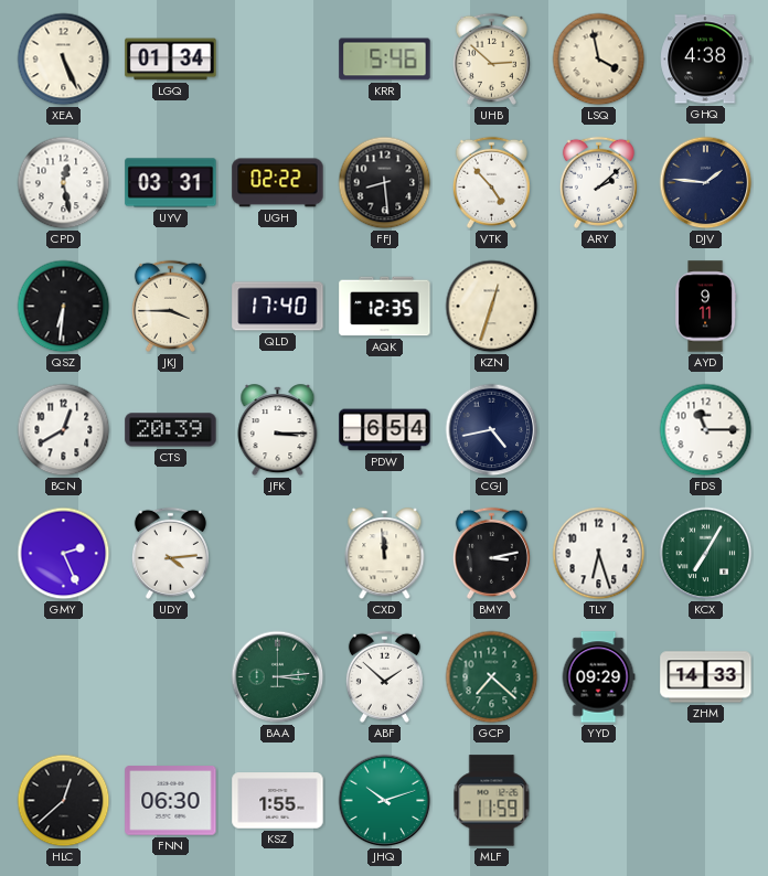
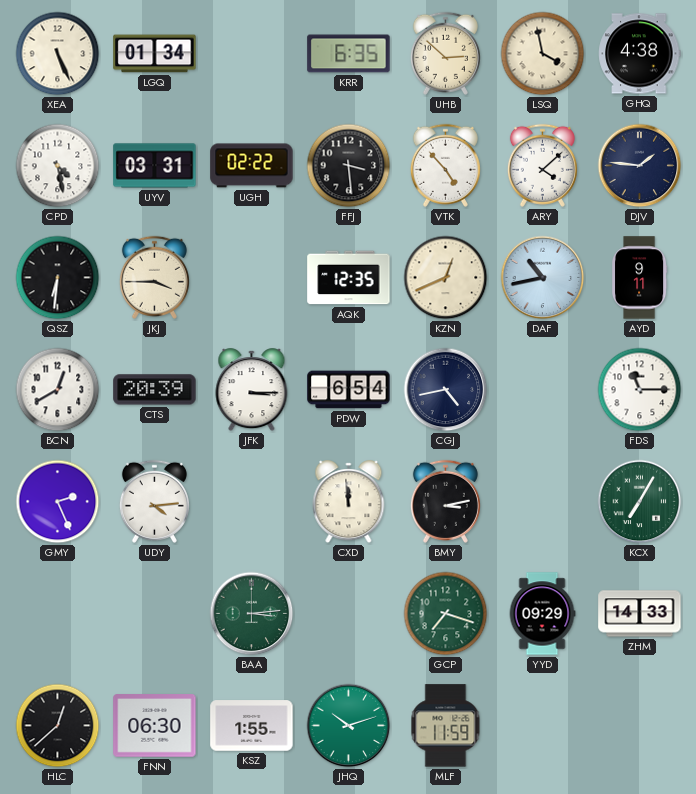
KRR: 5:46 -> 6:35
CPD: 12:28 -> 4:28
FFJ: 8:29 -> 3:29
ARY: 2:08 -> 4:08
QLD: 17:40 -> none
KZN: 12:33 -> 12:41
DAF: none -> 10:43
TLY: 6:27 -> none
ABF: 1:52 -> none
GCP: 7:22 -> 7:18
